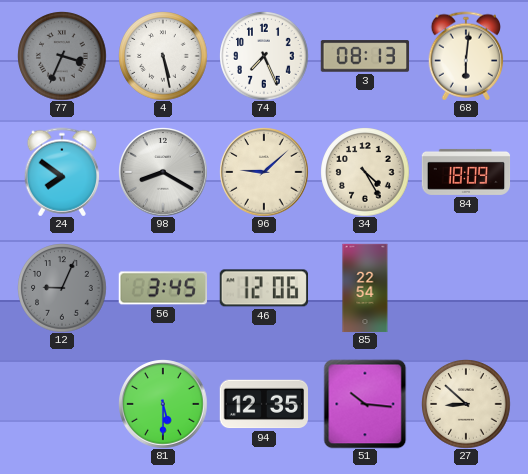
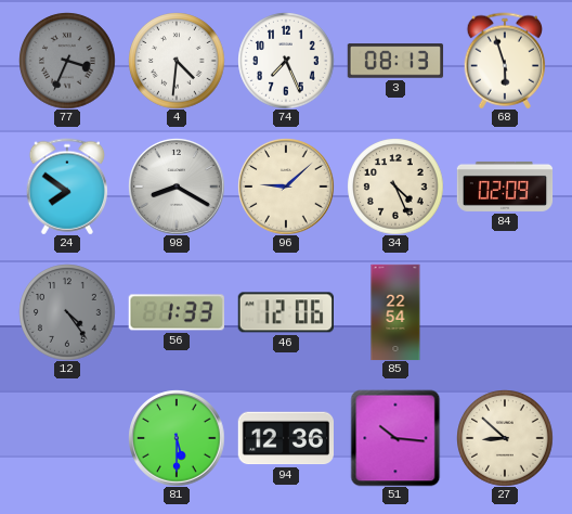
4: 5:28 -> 4:31
68: 6:01 -> 5:57
34: 4:25 -> 4:26
84: 18:09 -> 02:09
12: 9:04 -> 4:24
56: 3:45 -> 1:33
94: 12:35 -> 12:36
